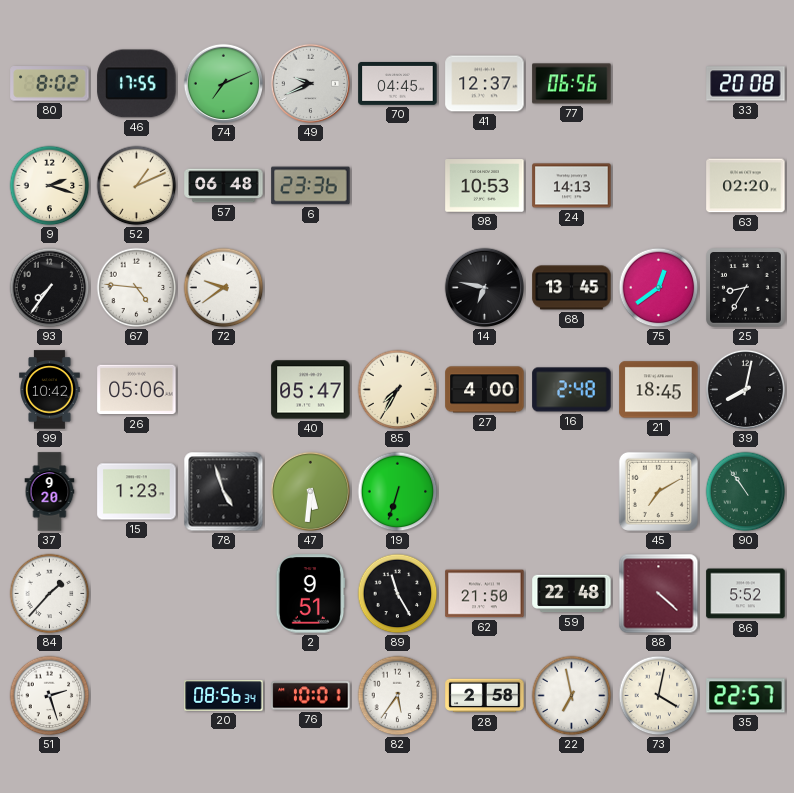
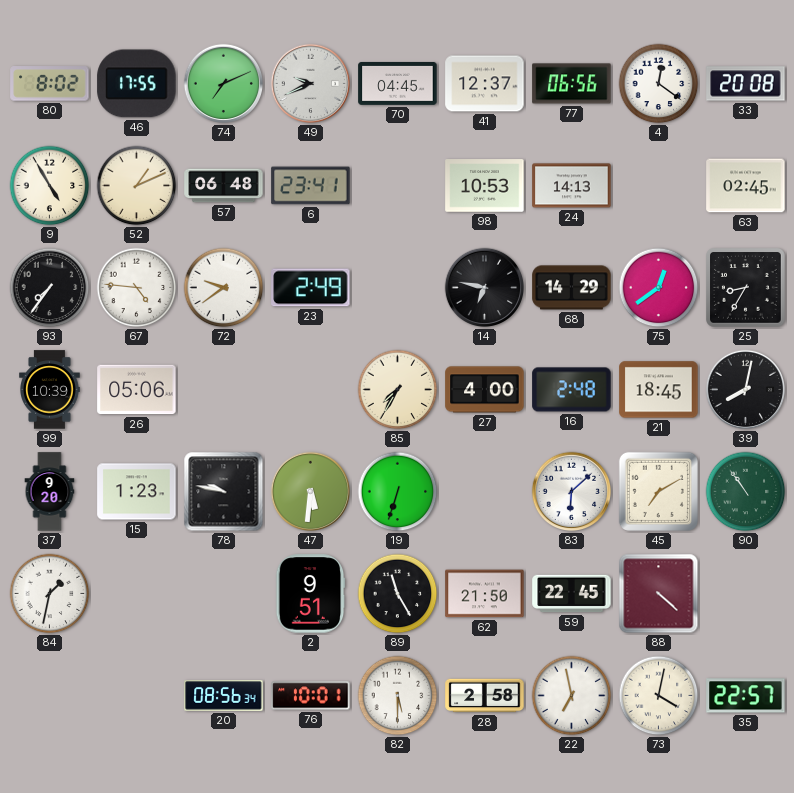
4: none -> 12:21
9: 2:18 -> 4:55
6: 23:36 -> 23:41
63: 02:20 -> 02:45
23: none -> 2:49
68: 13:45 -> 14:29
99: 10:42 -> 10:39
40: 05:47 -> none
78: 4:57 -> 9:47
83: none -> 6:08
84: 1:37 -> 1:32
59: 22:48 -> 22:45
86: 5:52 -> none
51: 2:27 -> none
82: 5:36 -> 5:30
